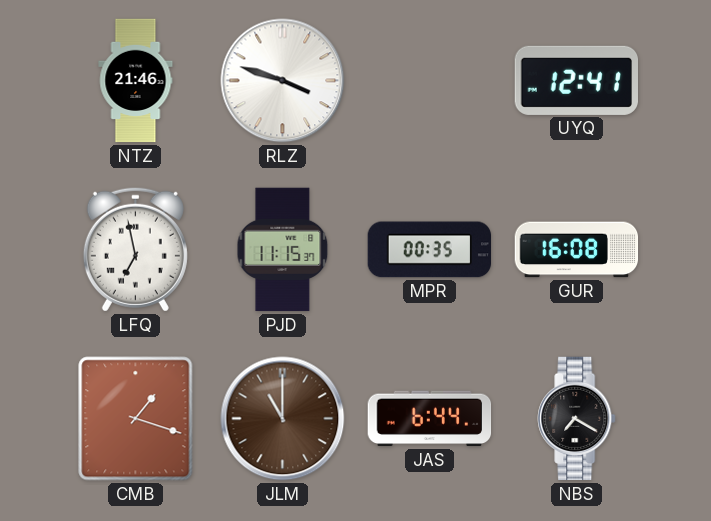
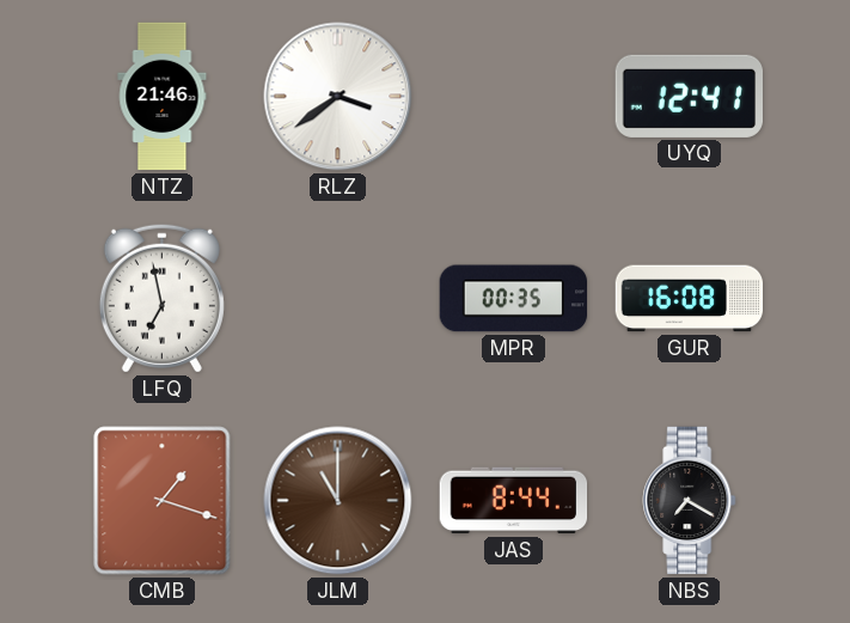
RLZ: 3:48 -> 3:39
PJD: 11:15 -> none
JAS: 6:44 -> 8:44
